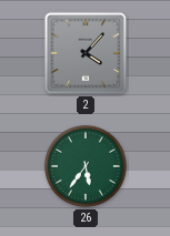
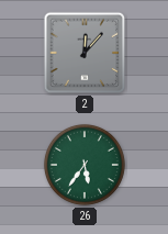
2: 4:07 -> 12:07
